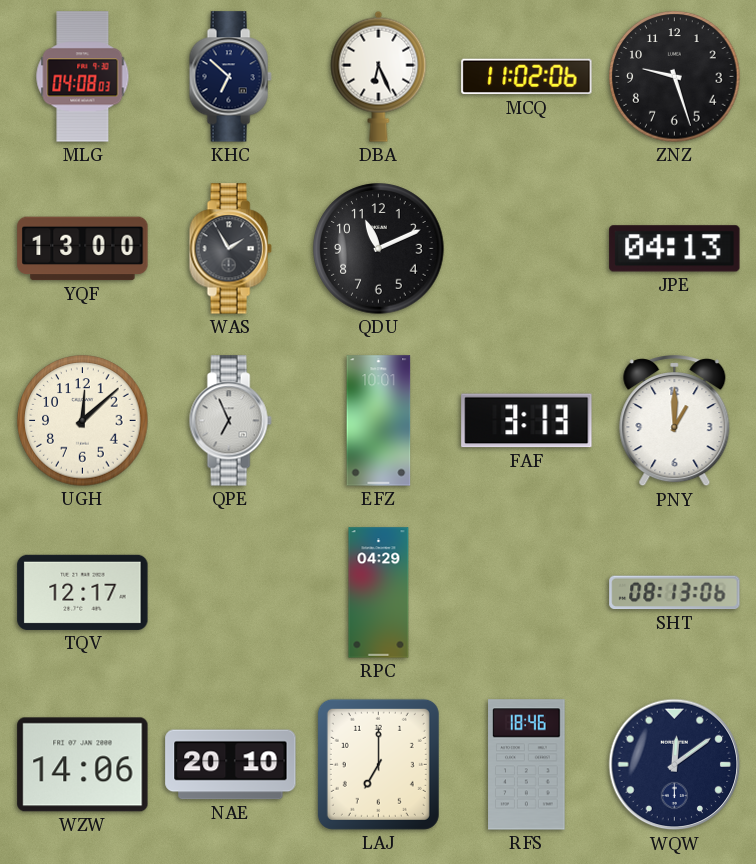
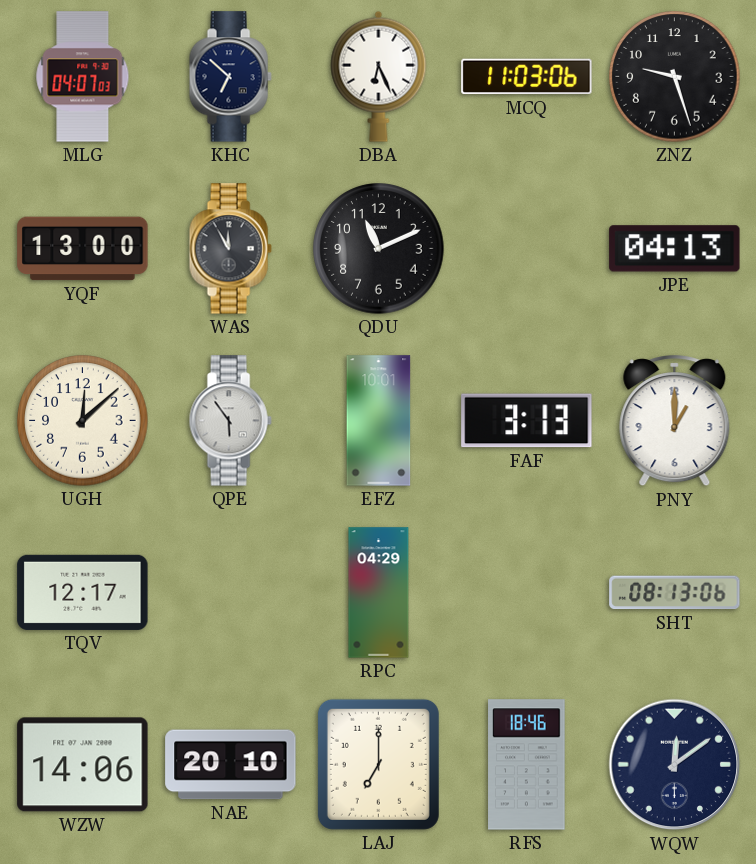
MLG: 04:08 -> 04:07
MCQ: 11:02 -> 11:03
WAS: 1:55 -> 11:55
QPE: 6:56 -> 5:54
